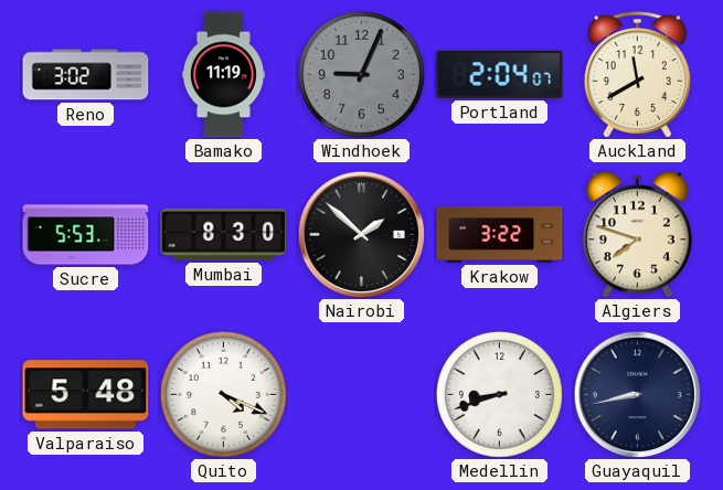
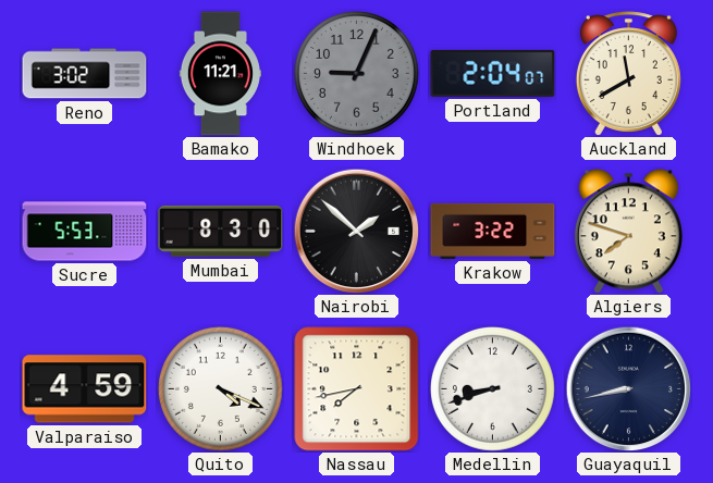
Bamako: 11:19 -> 11:21
Valparaiso: 5:48 -> 4:59
Nassau: none -> 7:43
